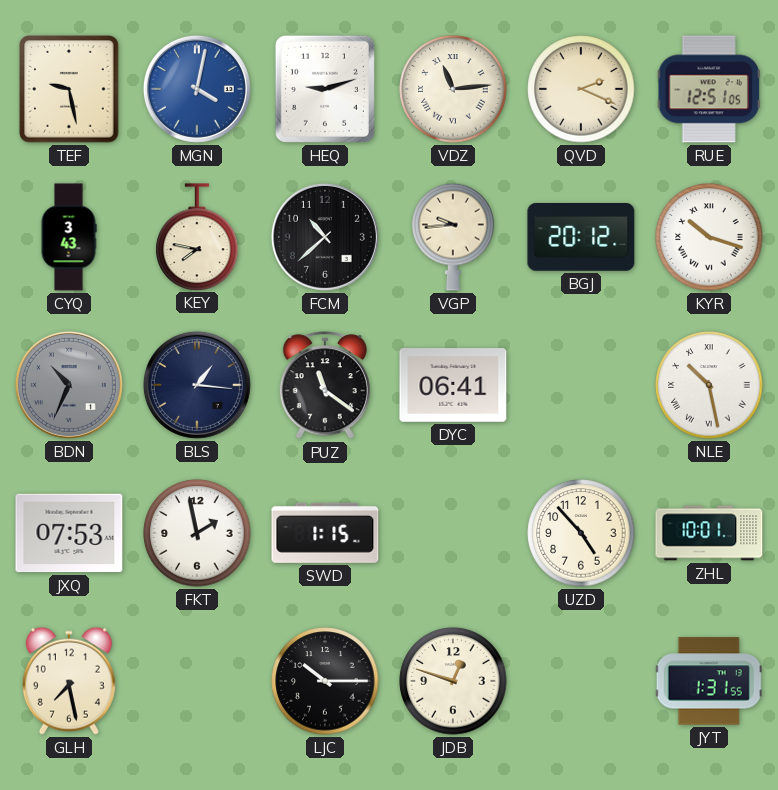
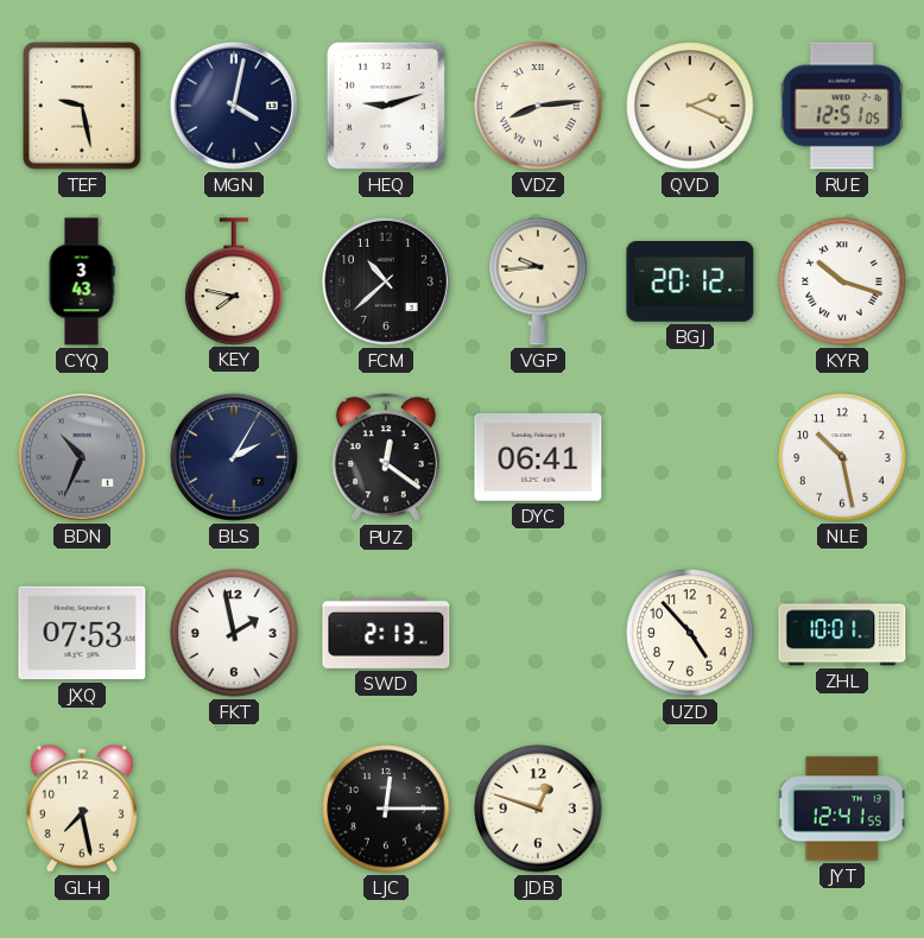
MGN dial: blue -> navy
VDZ: 11:14 -> 8:14
BLS: 1:16 -> 2:05
PUZ: 11:21 -> 12:21
NLE numerals: Roman -> Arabic
SWD: 1:15 -> 2:13
LJC: 10:15 -> 12:15
JYT: 1:31 -> 12:41
